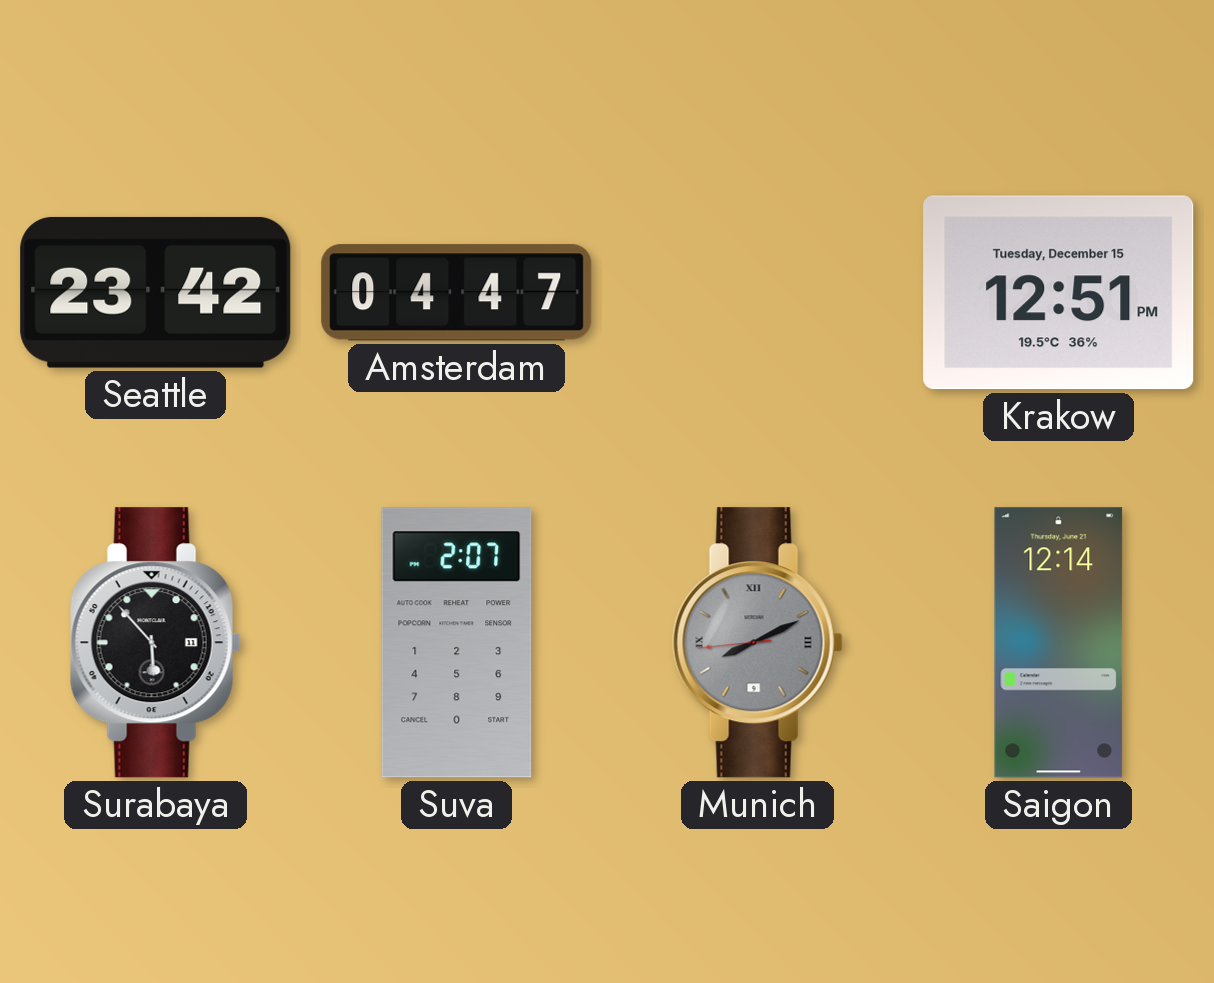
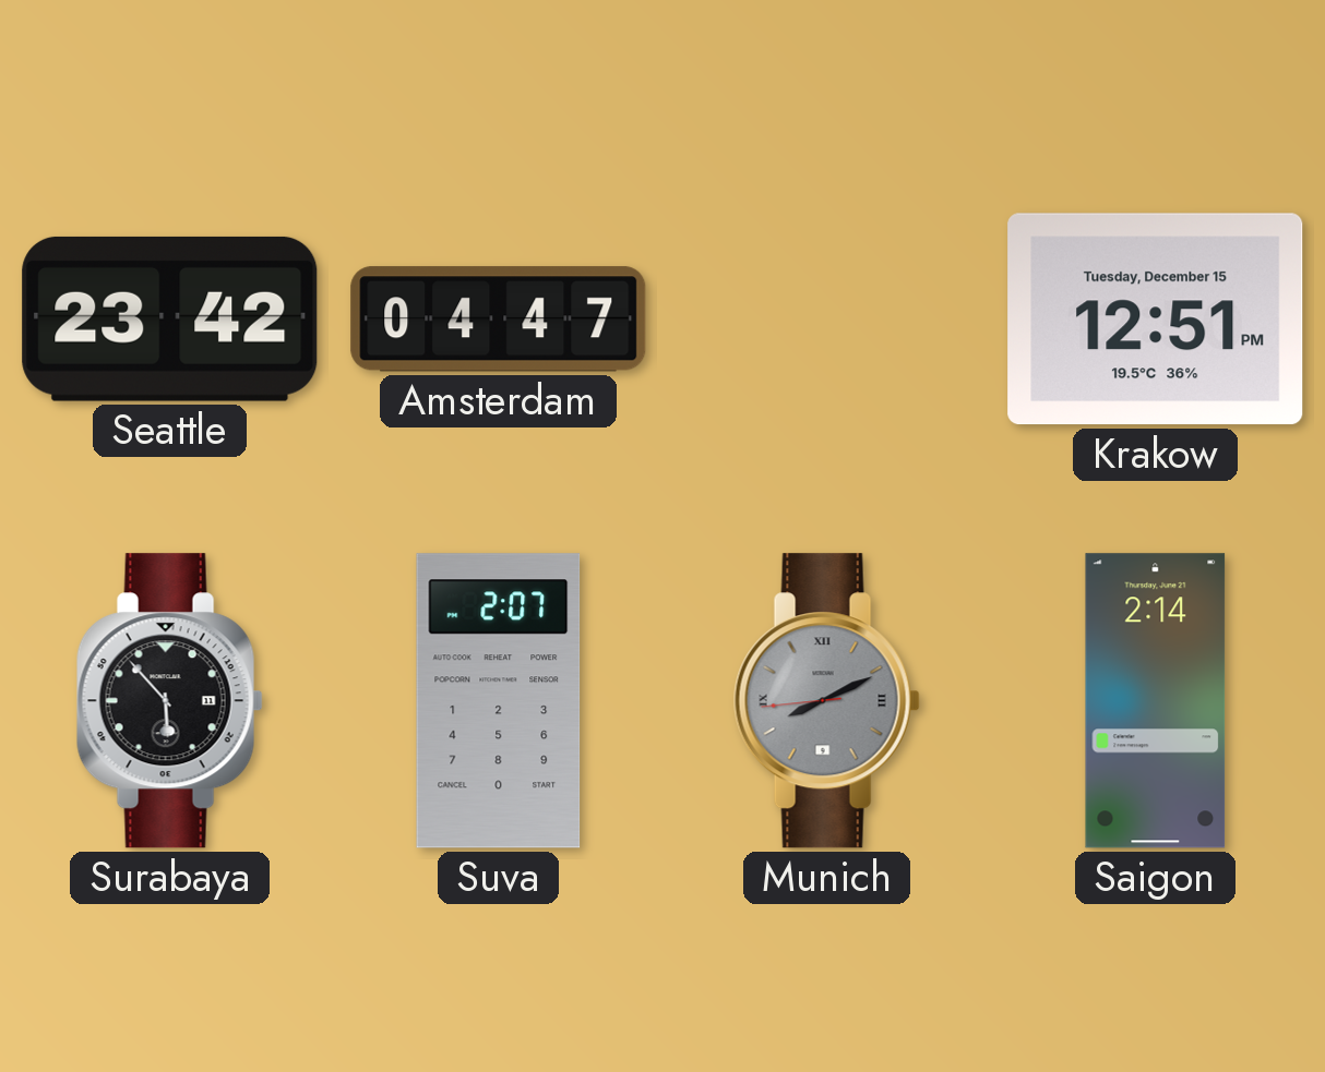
Saigon: 12:14 -> 2:14
